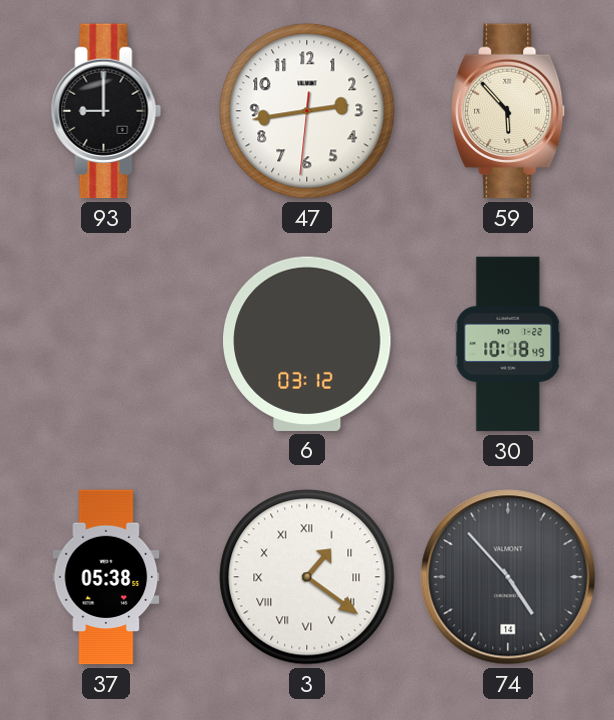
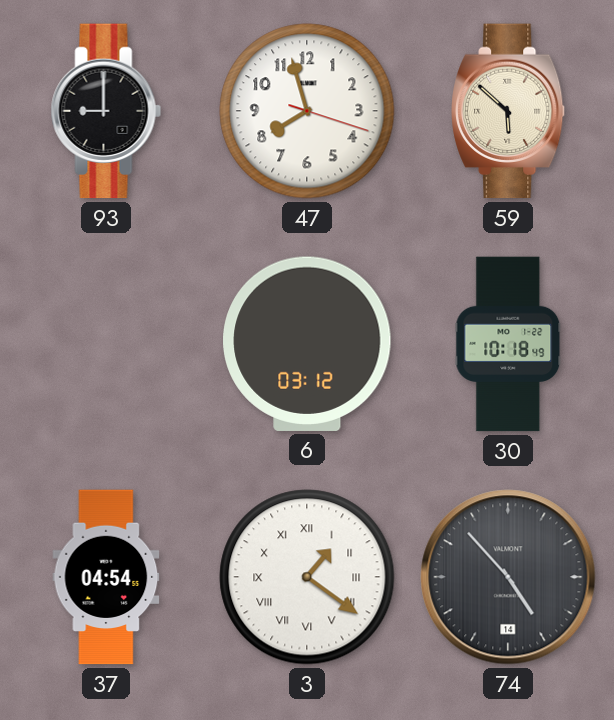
47: 2:43 -> 7:57
59: 5:53 -> 5:52
37: 05:38 -> 04:54
